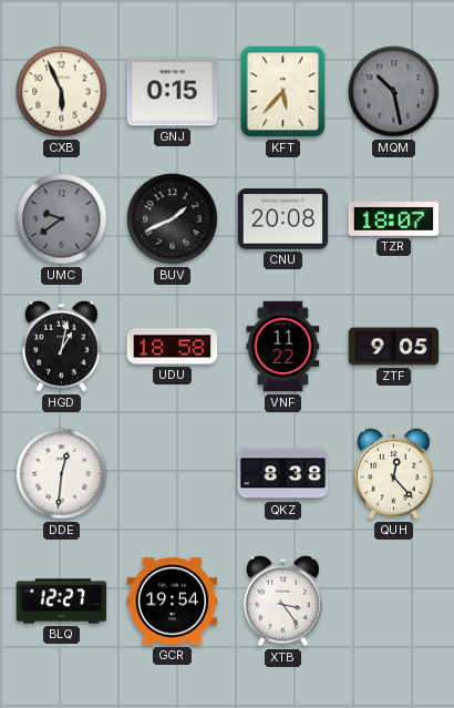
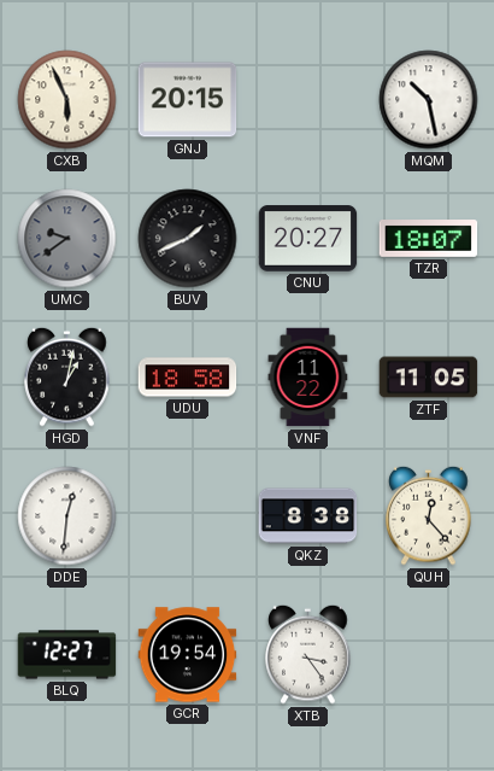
GNJ: 0:15 -> 20:15
KFT: 5:37 -> none
MQM dial: grey -> white
CNU: 20:08 -> 20:27
ZTF: 9:05 -> 11:05
